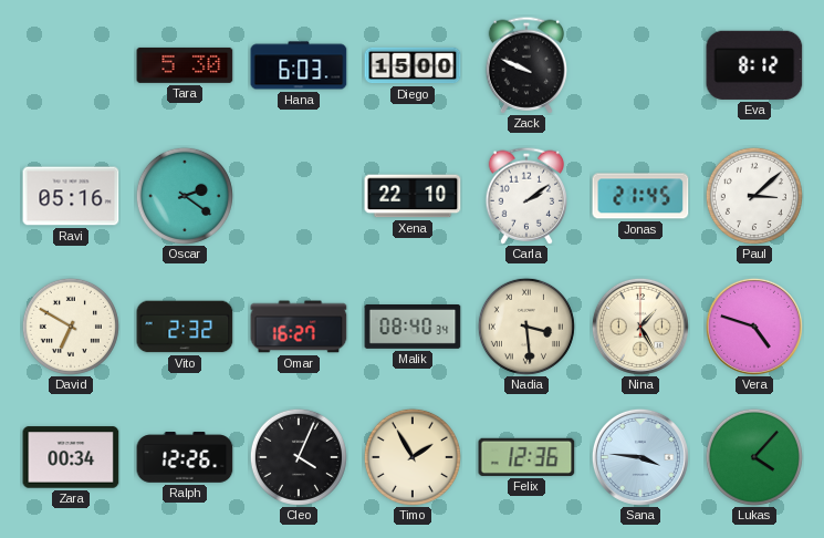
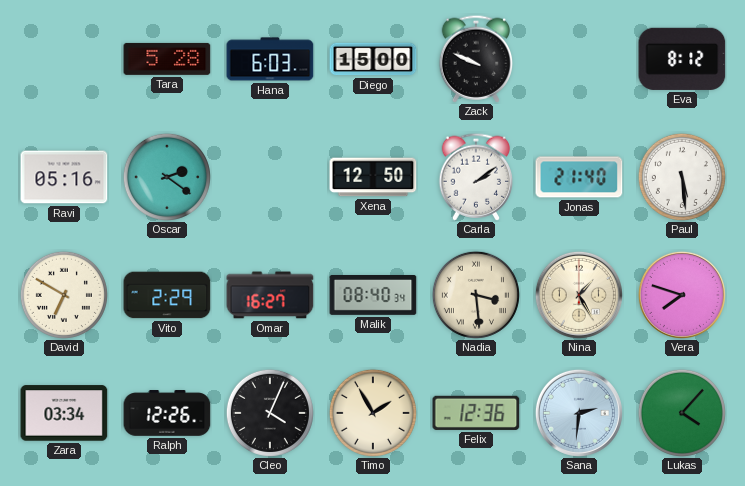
Tara: 5:30 -> 5:28
Xena: 22:10 -> 12:50
Jonas: 21:45 -> 21:40
Paul: 3:08 -> 5:29
Vito: 2:32 -> 2:29
Vera: 4:48 -> 7:48
Zara: 00:34 -> 03:34
Sana: 3:46 -> 2:31
